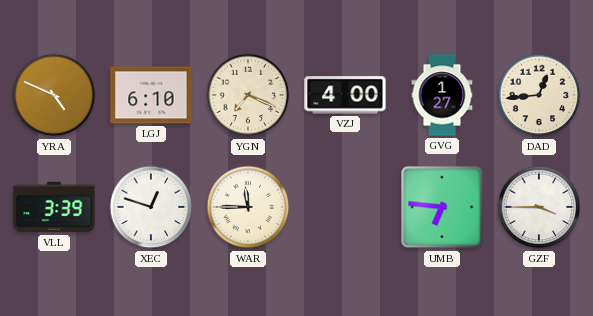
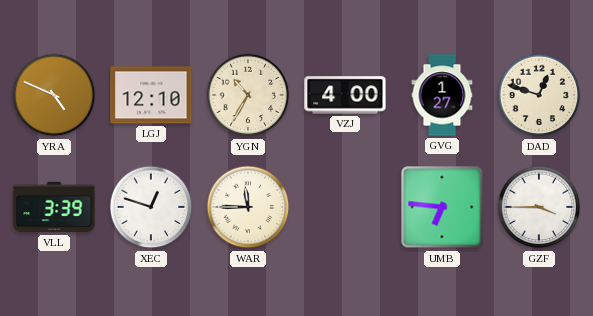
LGJ: 6:10 -> 12:10
YGN: 7:19 -> 10:35
DAD: 12:44 -> 12:48
